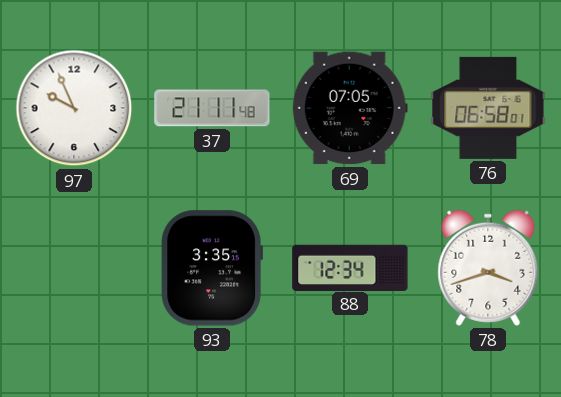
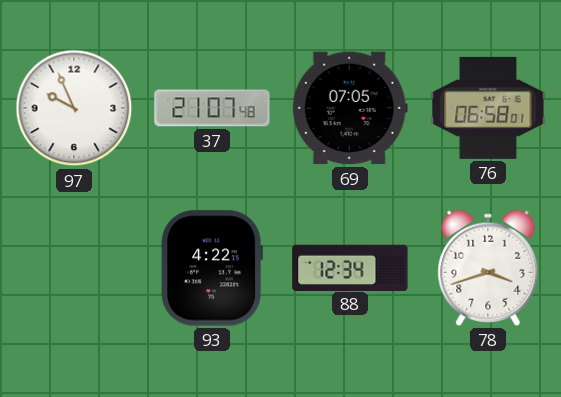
37: 21:11 -> 21:07
93: 3:35 -> 4:22
